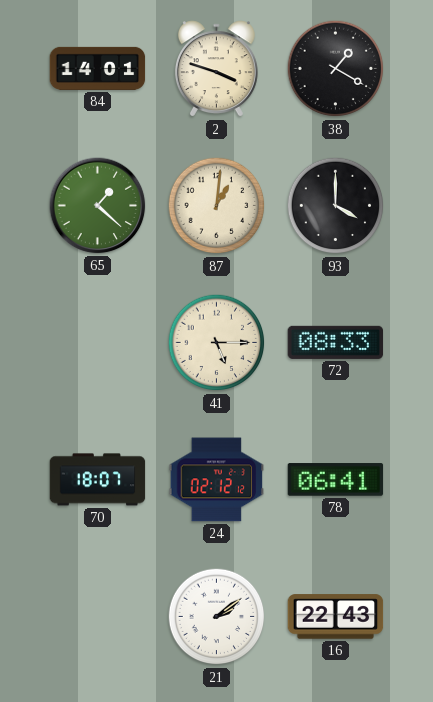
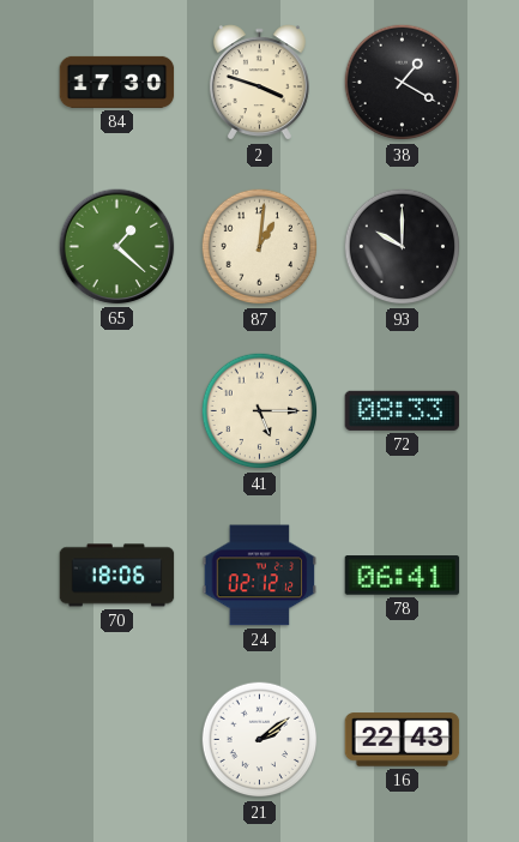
84: 14:01 -> 17:30
93: 4:00 -> 10:00
70: 18:07 -> 18:06
